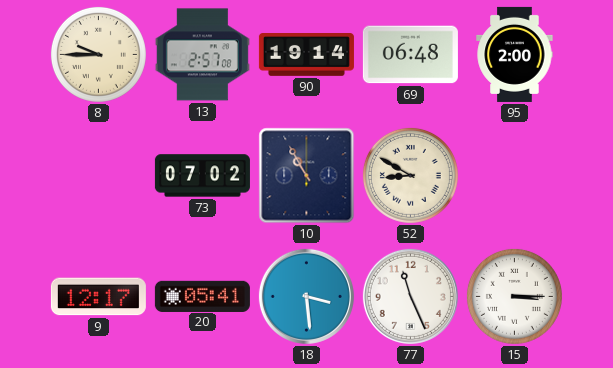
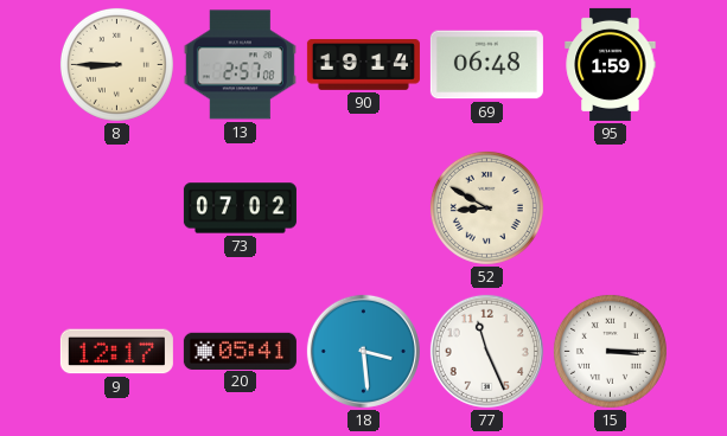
8: 9:45 -> 8:45
95: 2:00 -> 1:59
10: 10:55 -> none
